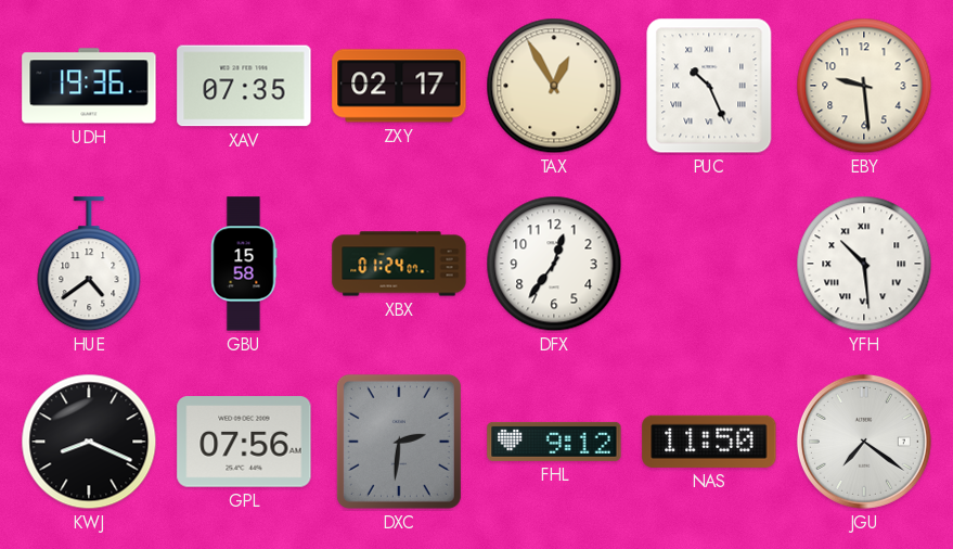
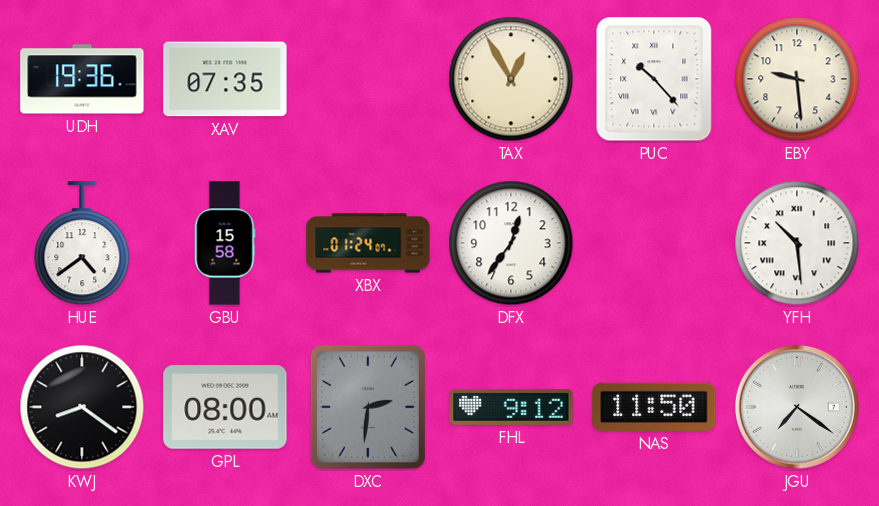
ZXY: 02:17 -> none
PUC: 10:26 -> 10:23
KWJ: 8:19 -> 8:21
GPL: 07:56 -> 08:00
